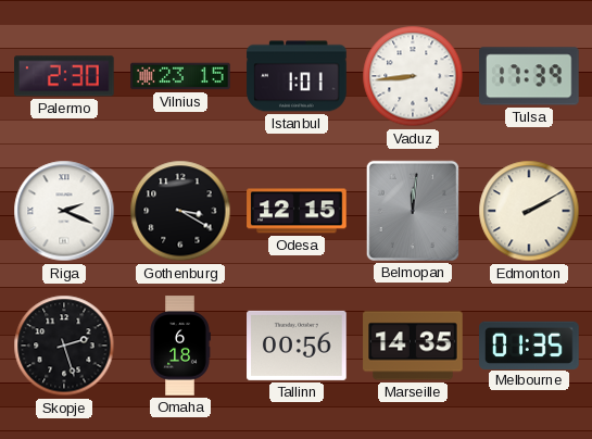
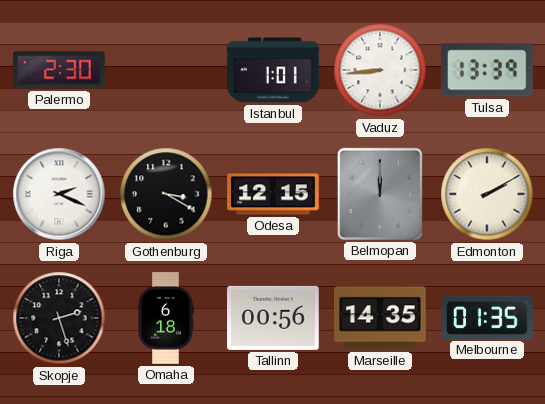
Vilnius: 23:15 -> none
Tulsa: 17:39 -> 13:39
Belmopan: 12:01 -> 12:00
